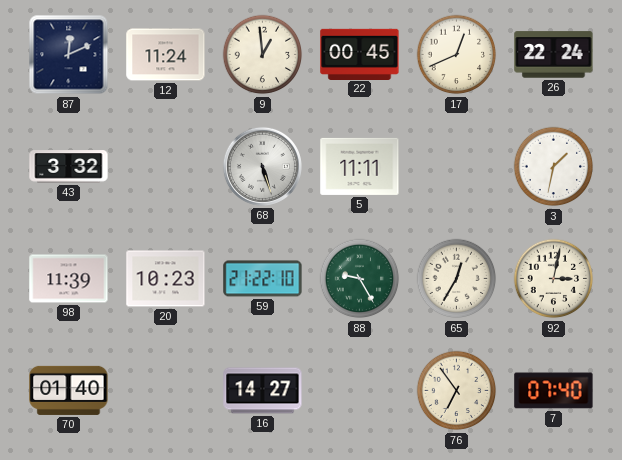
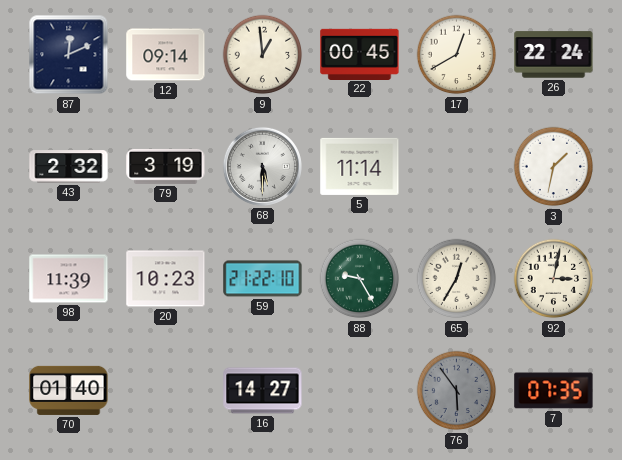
12: 11:24 -> 09:14
17: 12:41 -> 12:40
43: 3:32 -> 2:32
79: none -> 3:19
68: 5:27 -> 5:30
5: 11:11 -> 11:14
76: 6:54 -> 5:54
76 dial: cream -> grey
7: 07:40 -> 07:35
